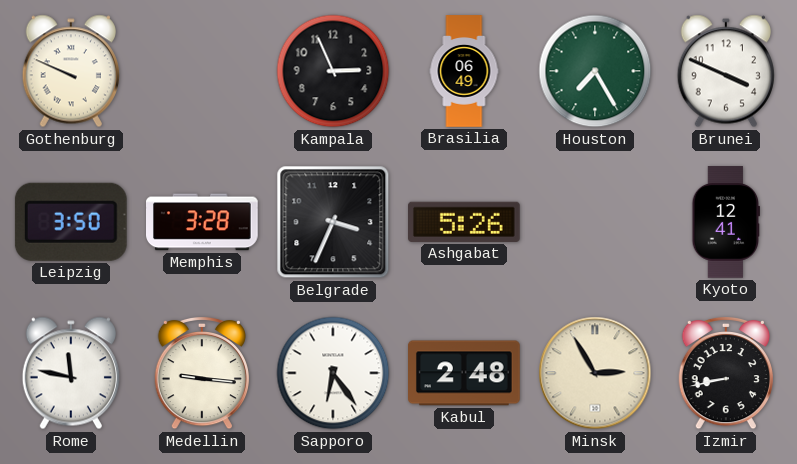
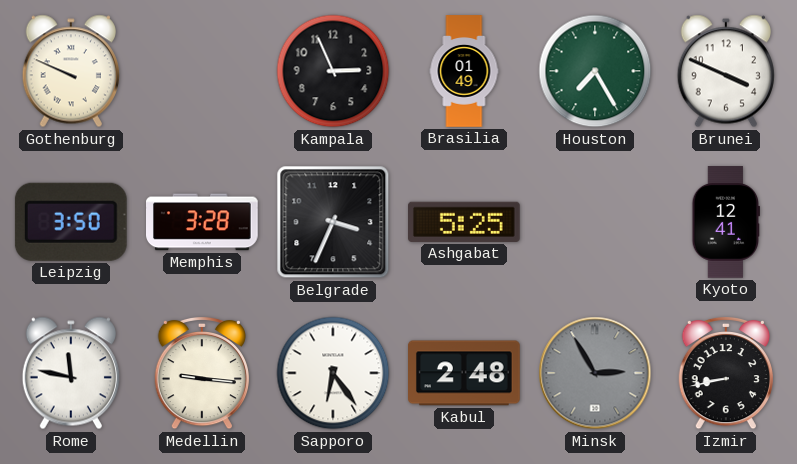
Brasilia: 06:49 -> 01:49
Ashgabat: 5:26 -> 5:25
Minsk dial: cream -> grey
